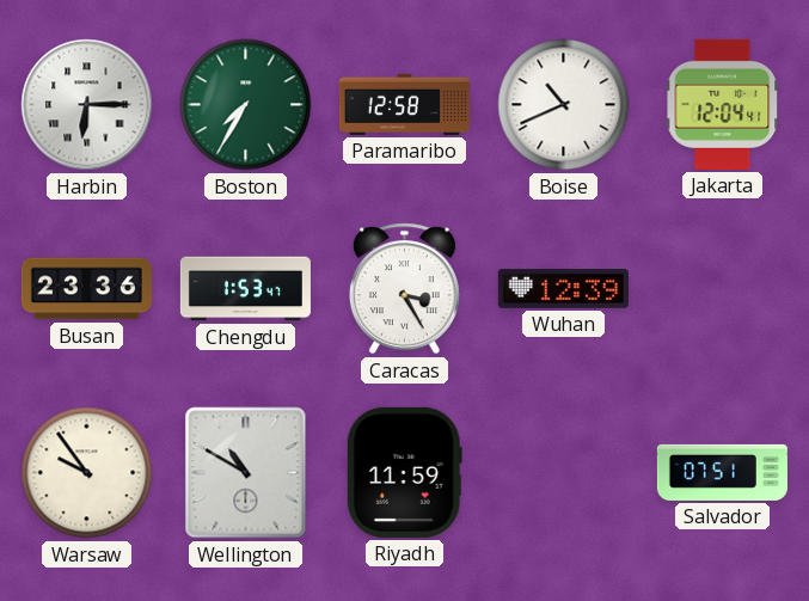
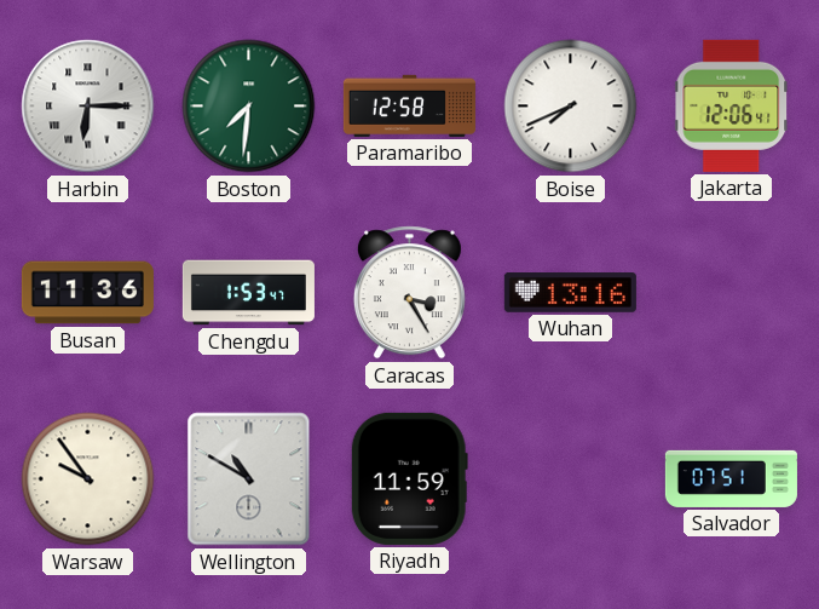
Boston: 7:35 -> 7:31
Boise: 10:41 -> 7:41
Jakarta: 12:04 -> 12:06
Busan: 23:36 -> 11:36
Wuhan: 12:39 -> 13:16
